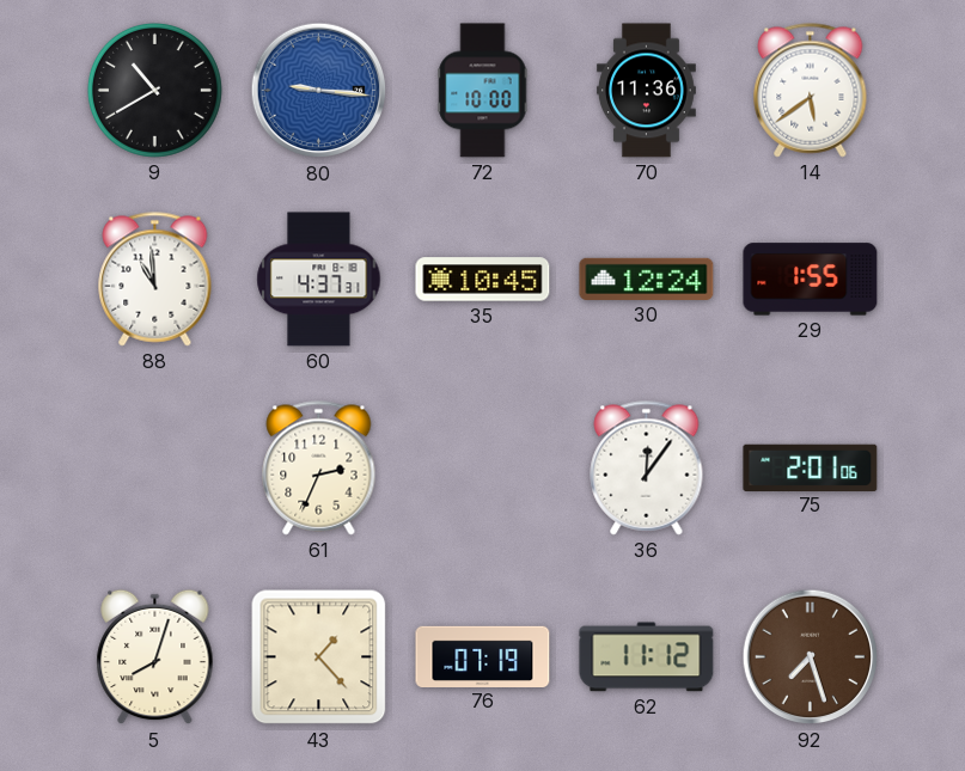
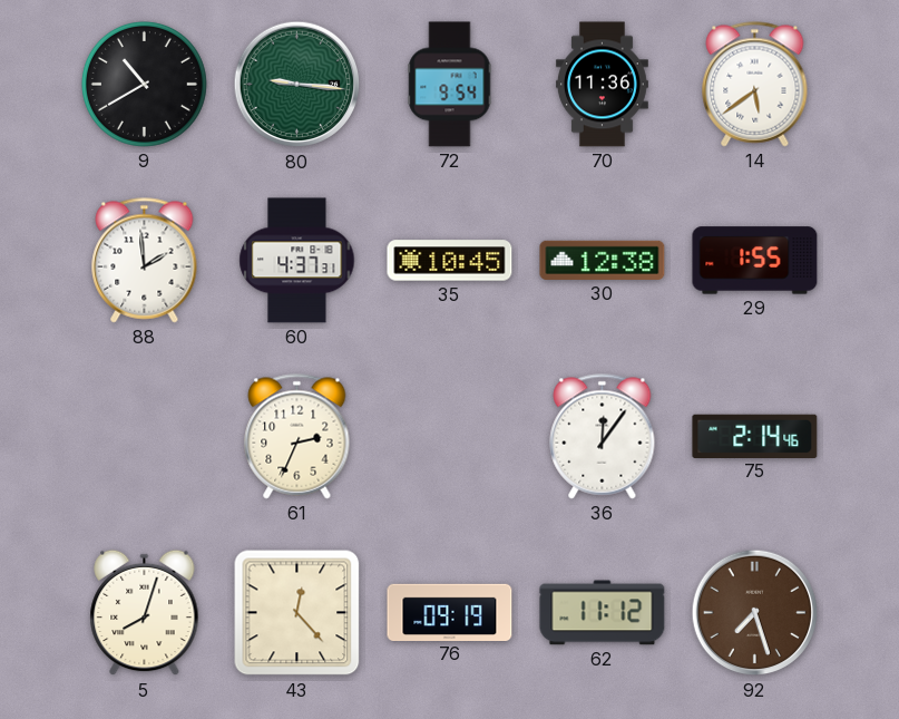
80 dial: blue -> green
72: 10:00 -> 9:54
88: 10:59 -> 1:59
30: 12:24 -> 12:38
75: 2:01 -> 2:14
43: 1:23 -> 12:23
76: 07:19 -> 09:19
